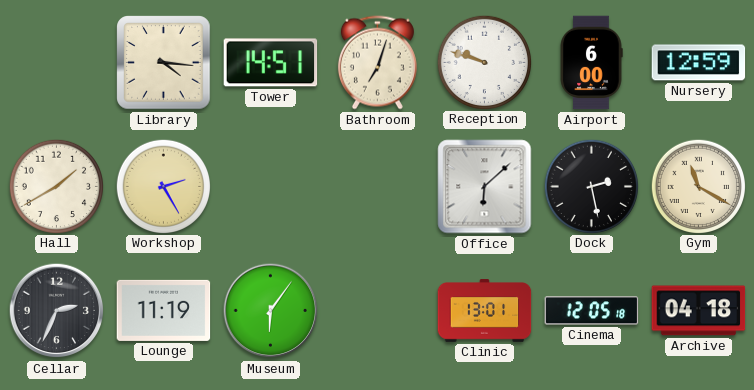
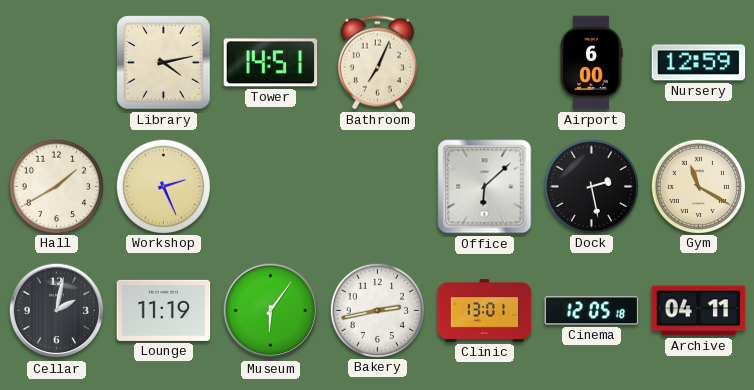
Library: 4:16 -> 4:13
Bathroom: 7:03 -> 7:04
Reception: 9:48 -> none
Workshop: 2:25 -> 2:26
Cellar: 2:34 -> 2:02
Bakery: none -> 2:43
Archive: 04:18 -> 04:11
